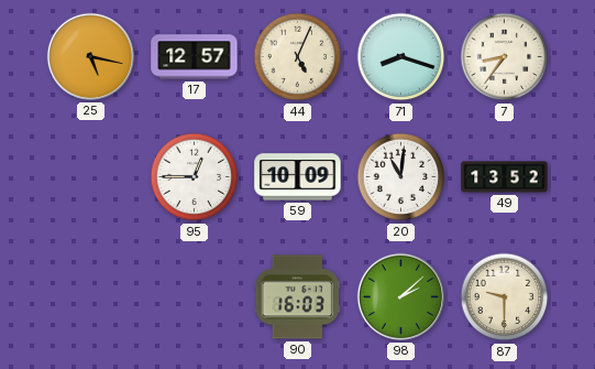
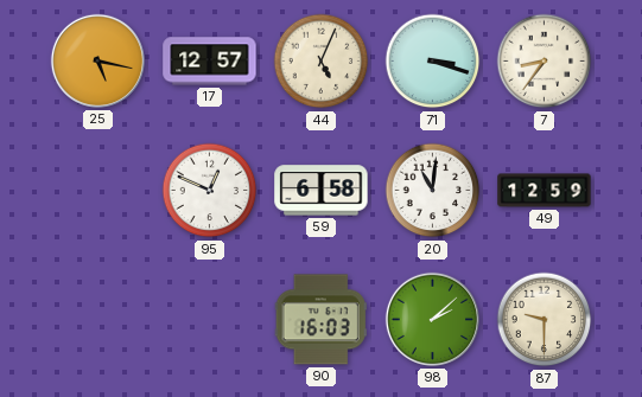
71: 8:18 -> 3:18
95: 12:45 -> 12:49
59: 10:09 -> 6:58
49: 13:52 -> 12:59
